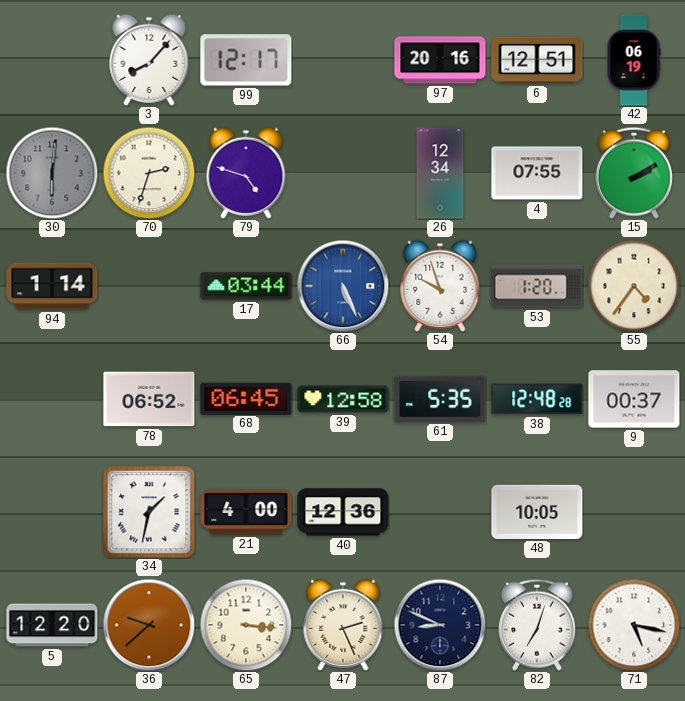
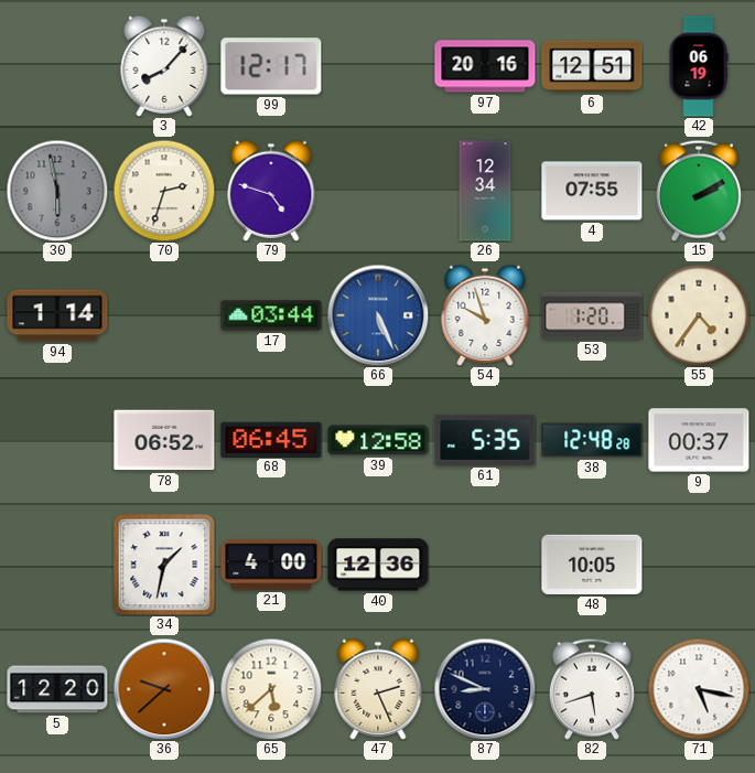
30: 6:01 -> 5:58
65: 3:16 -> 5:38
82: 7:03 -> 5:42
